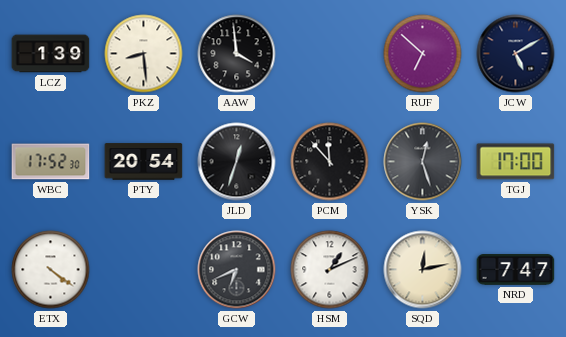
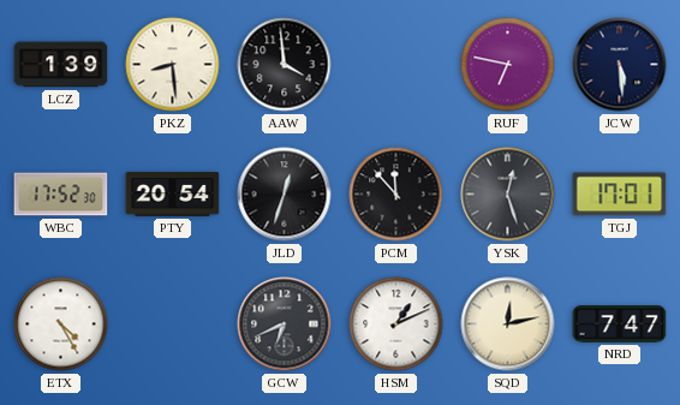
RUF: 6:52 -> 6:47
JCW: 5:10 -> 5:29
TGJ: 17:00 -> 17:01
ETX: 4:21 -> 4:25
